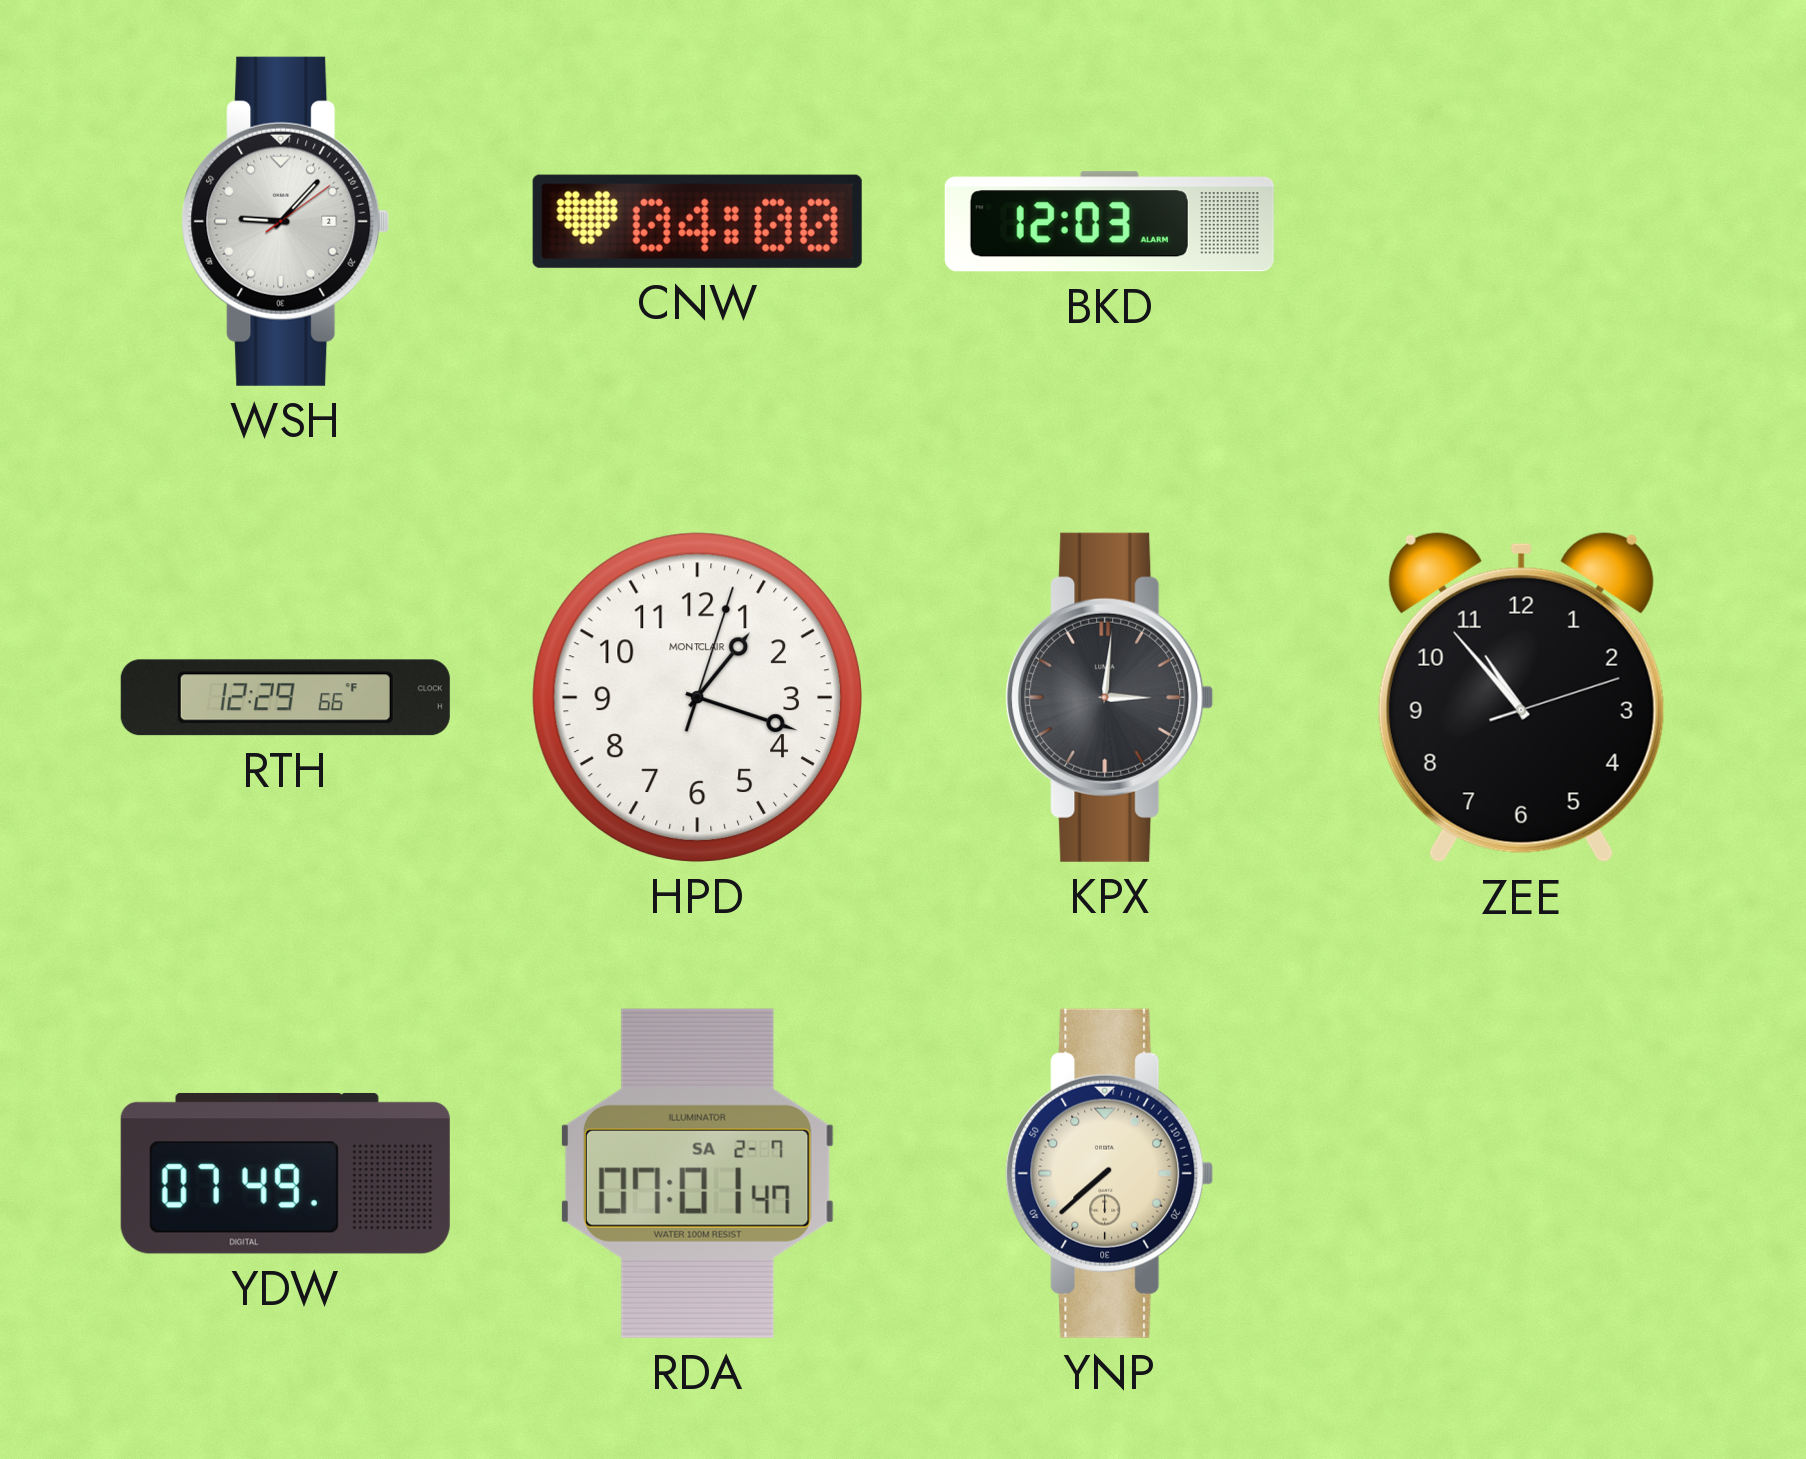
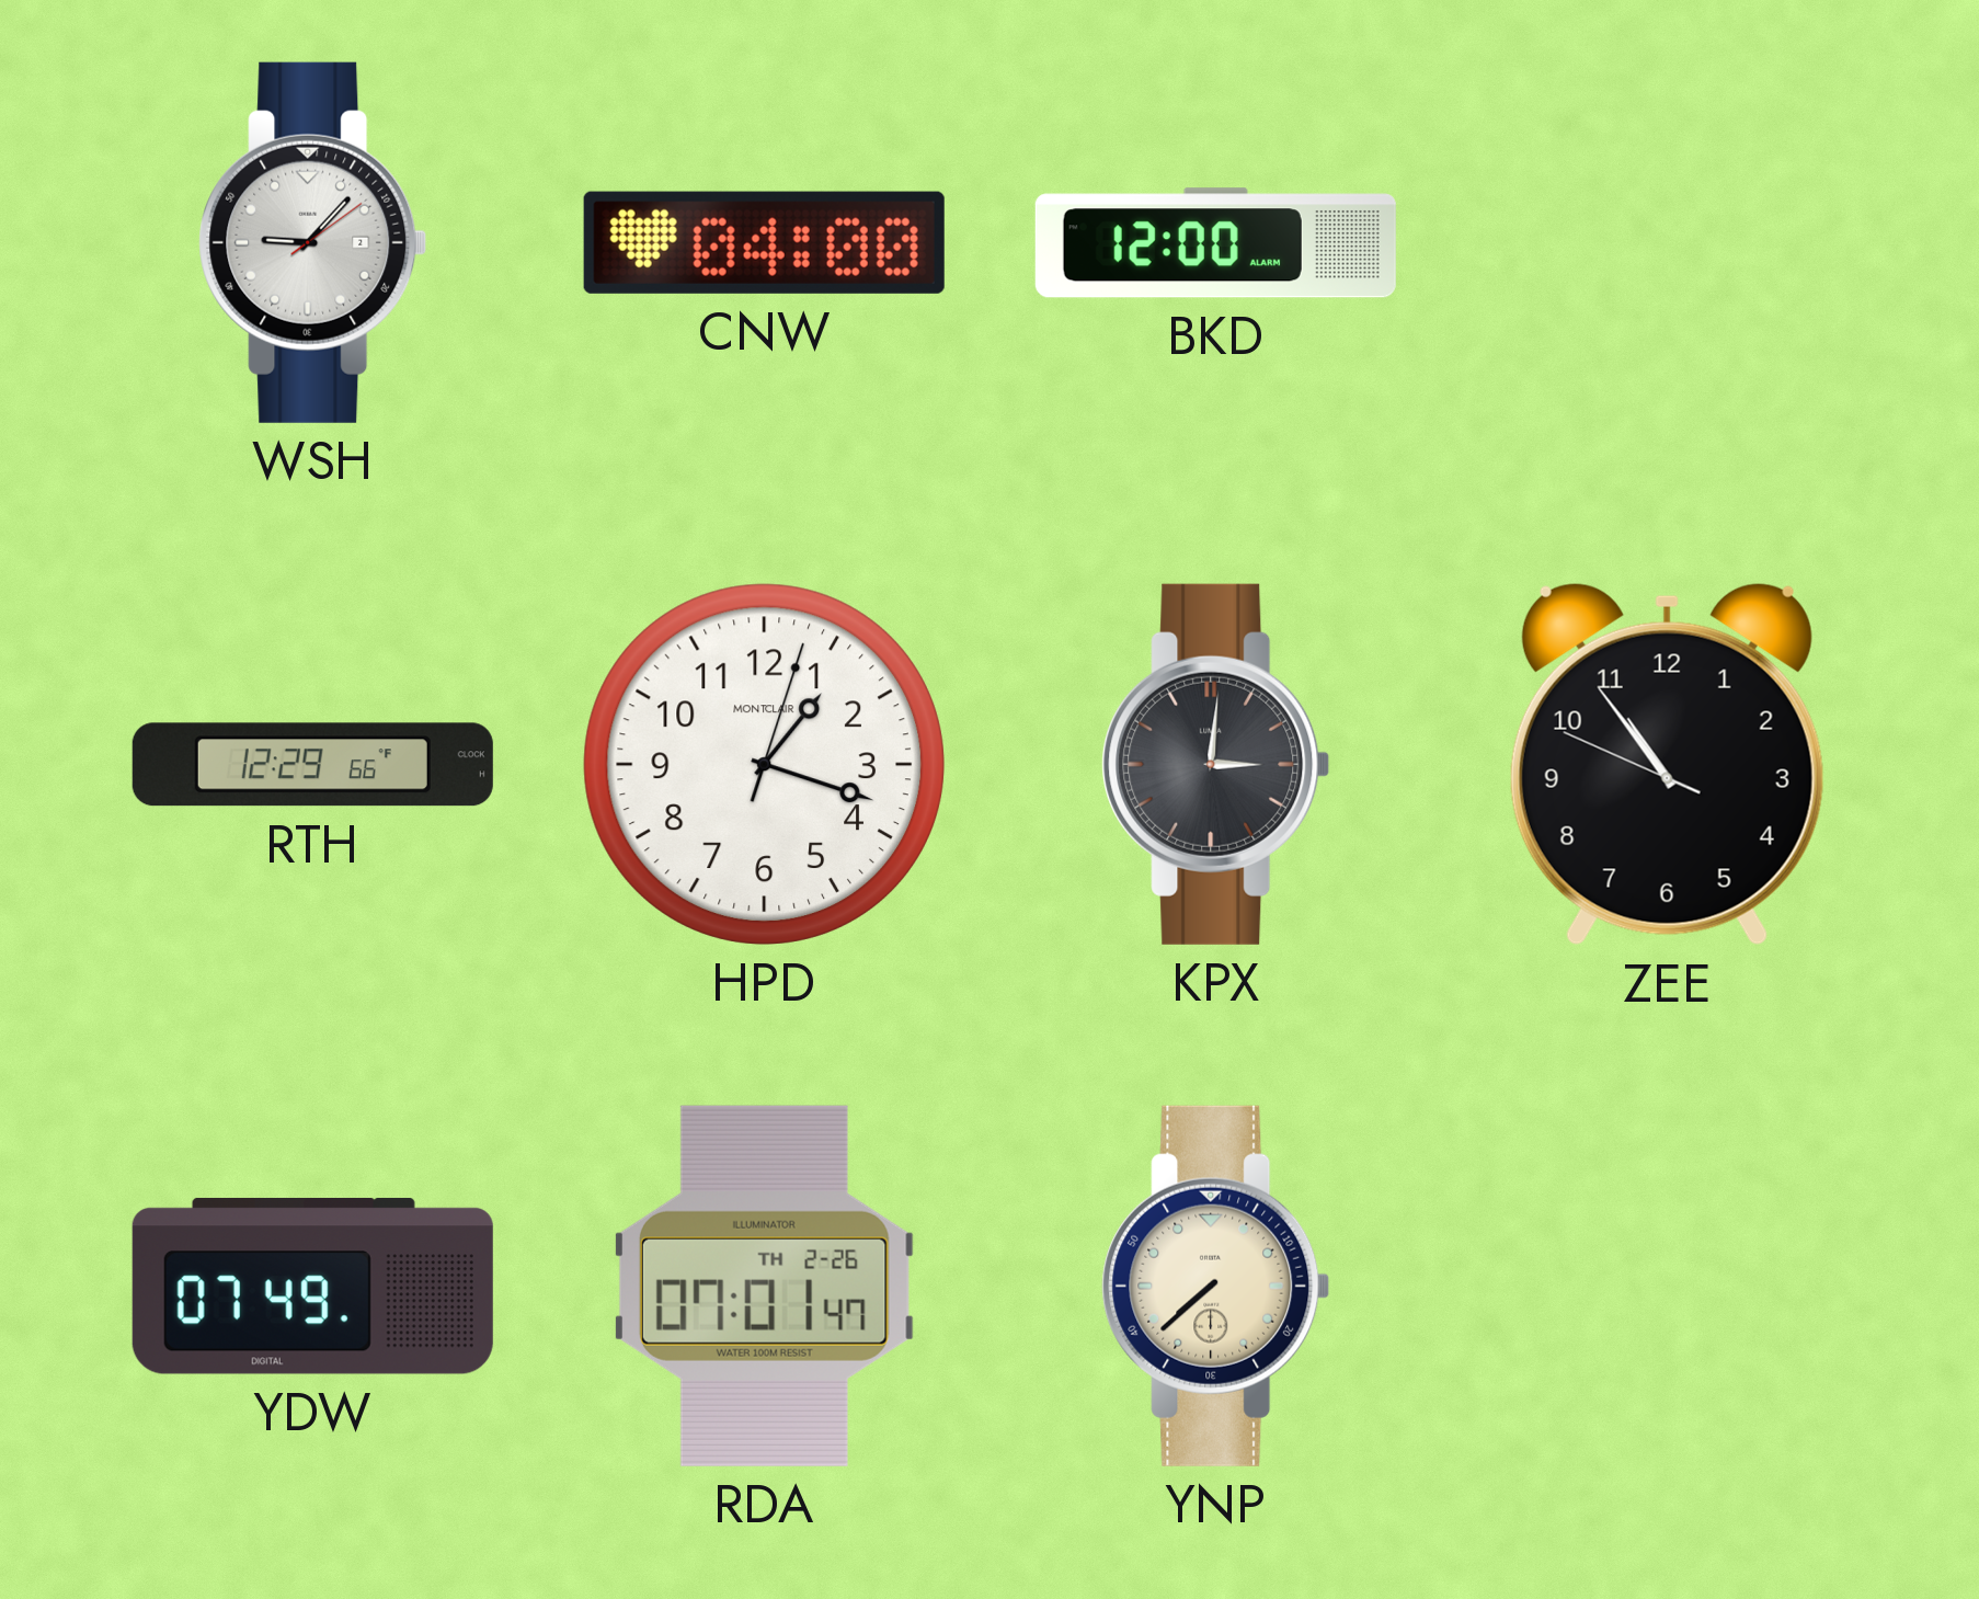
BKD: 12:03 -> 12:00
ZEE: 10:53:12 -> 10:53:49
RDA date: SA 2-7 -> TH 2-26
